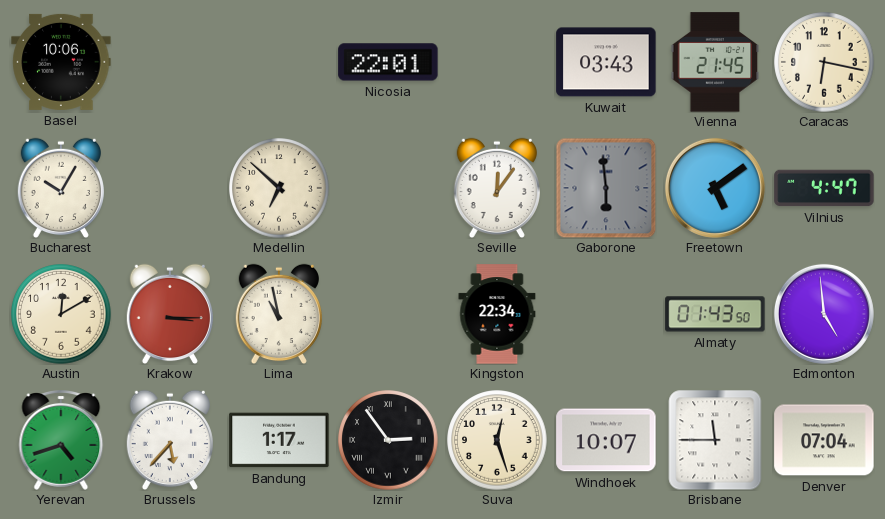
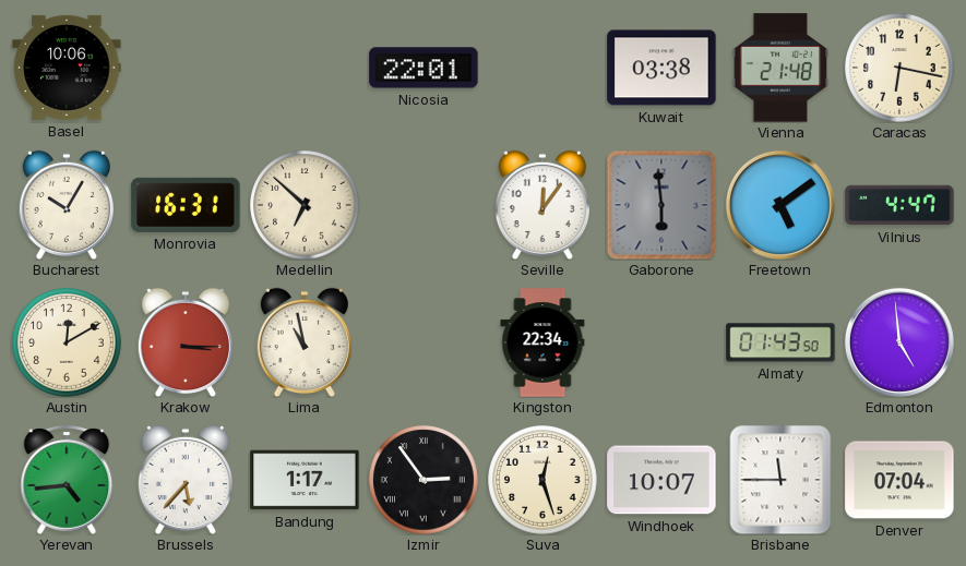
Kuwait: 03:43 -> 03:38
Vienna: 21:45 -> 21:48
Monrovia: none -> 16:31
Yerevan: 4:42 -> 4:44
